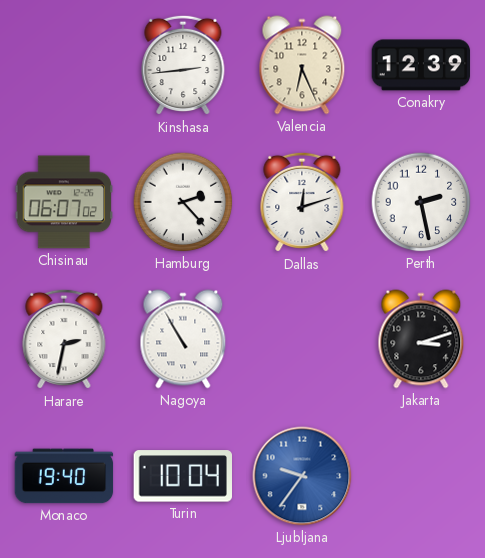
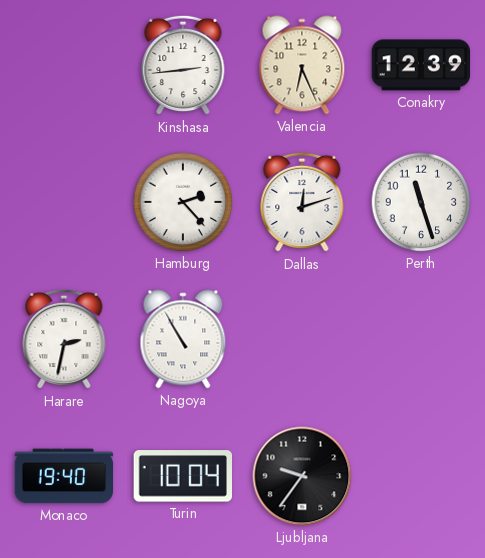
Chisinau: 06:07 -> none
Perth: 2:28 -> 11:27
Jakarta: 3:12 -> none
Ljubljana dial: blue -> black
